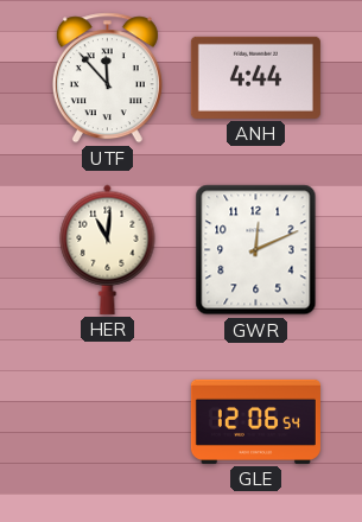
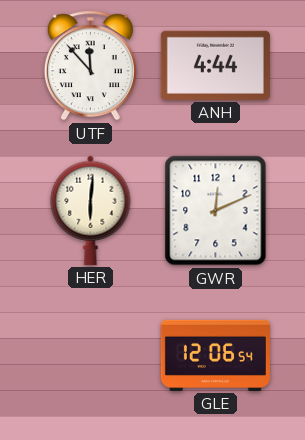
HER: 11:01 -> 6:01
